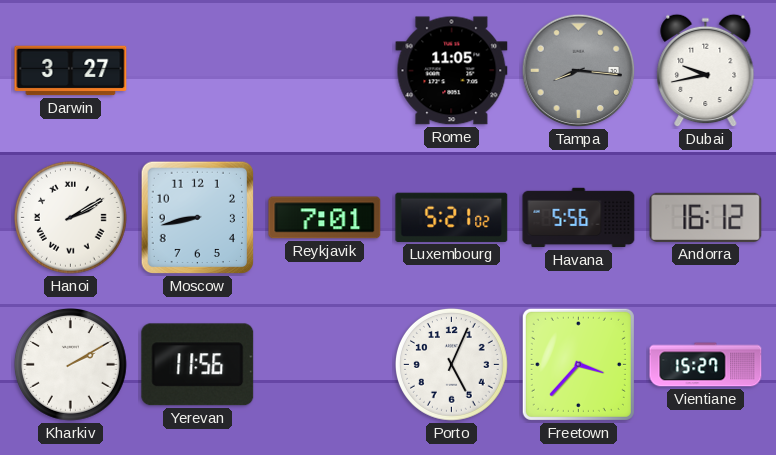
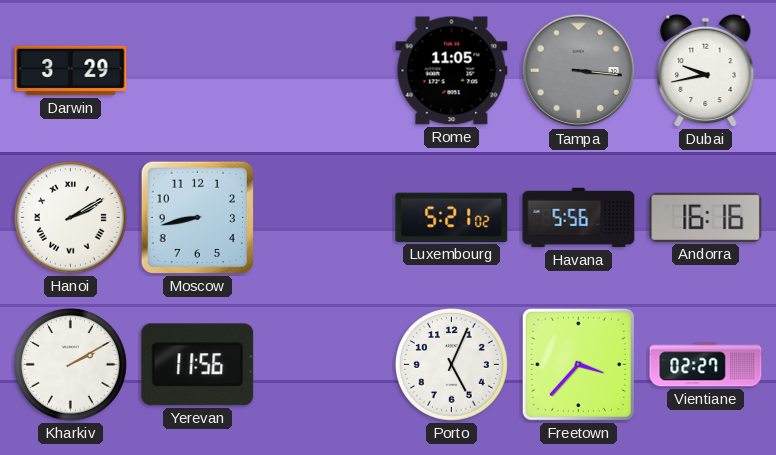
Darwin: 3:27 -> 3:29
Tampa: 8:16 -> 3:16
Reykjavik: 7:01 -> none
Andorra: 16:12 -> 16:16
Vientiane: 15:27 -> 02:27
